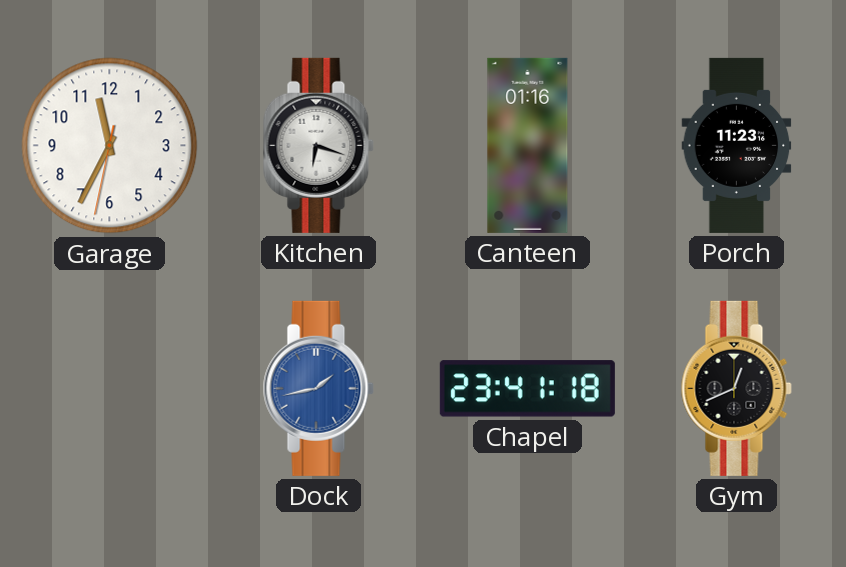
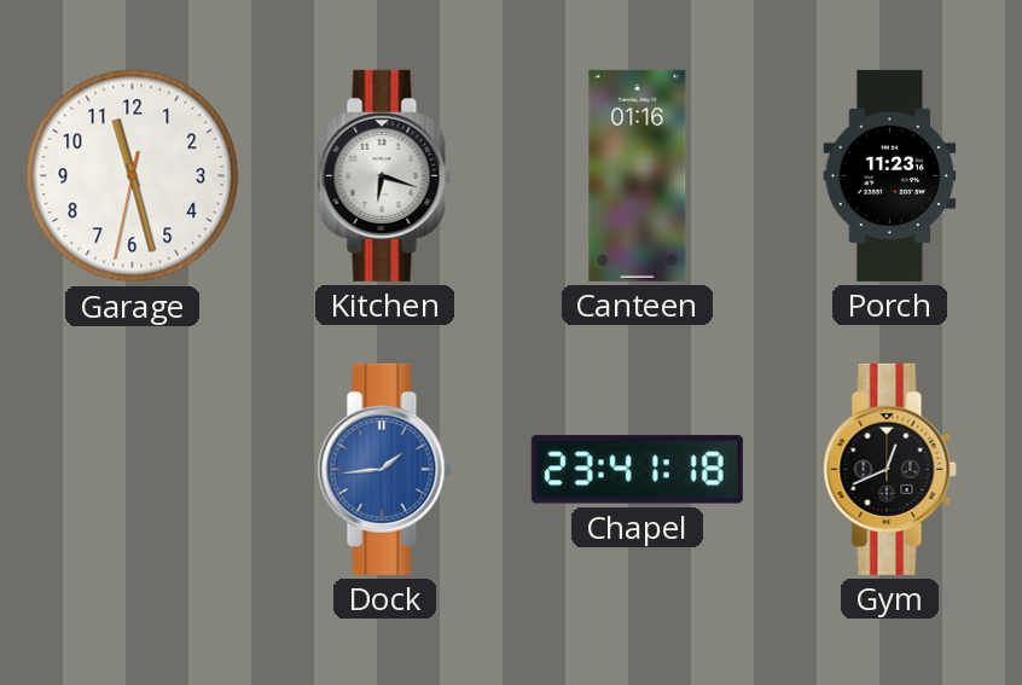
Garage: 11:34 -> 11:27
Dock: 1:43 -> 1:44
